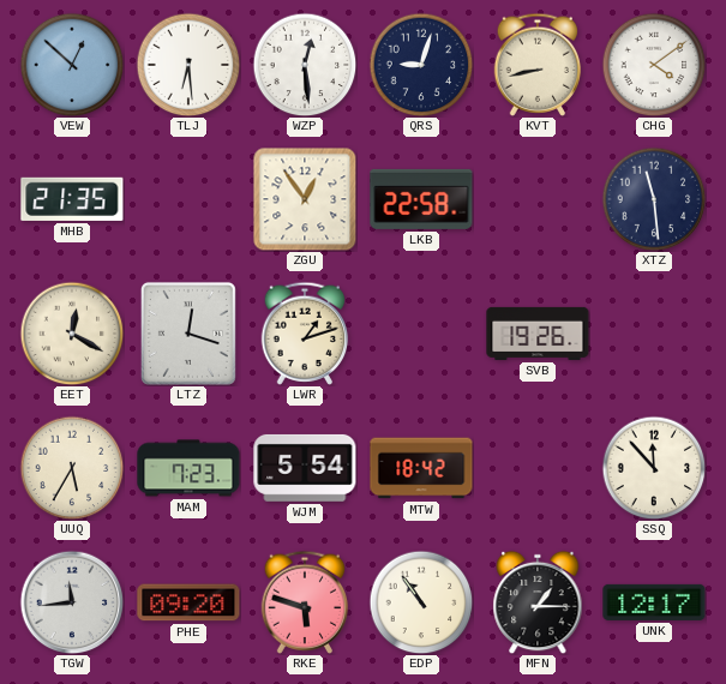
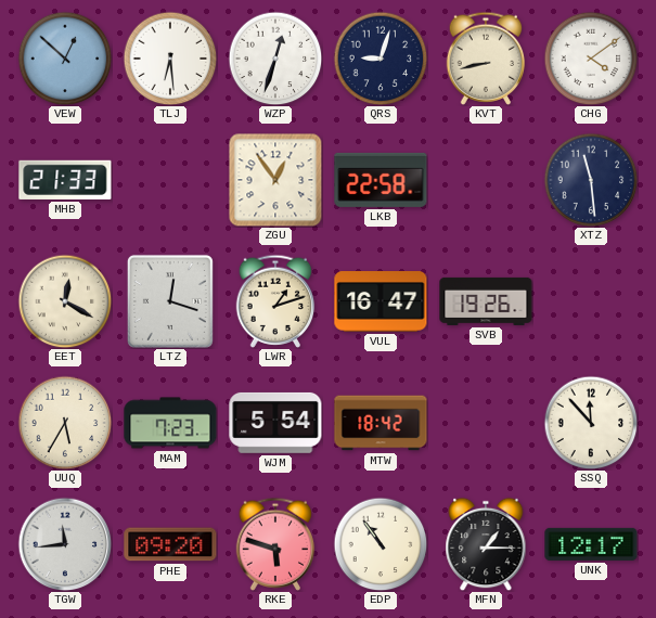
WZP: 12:29 -> 12:33
MHB: 21:35 -> 21:33
VUL: none -> 16:47
